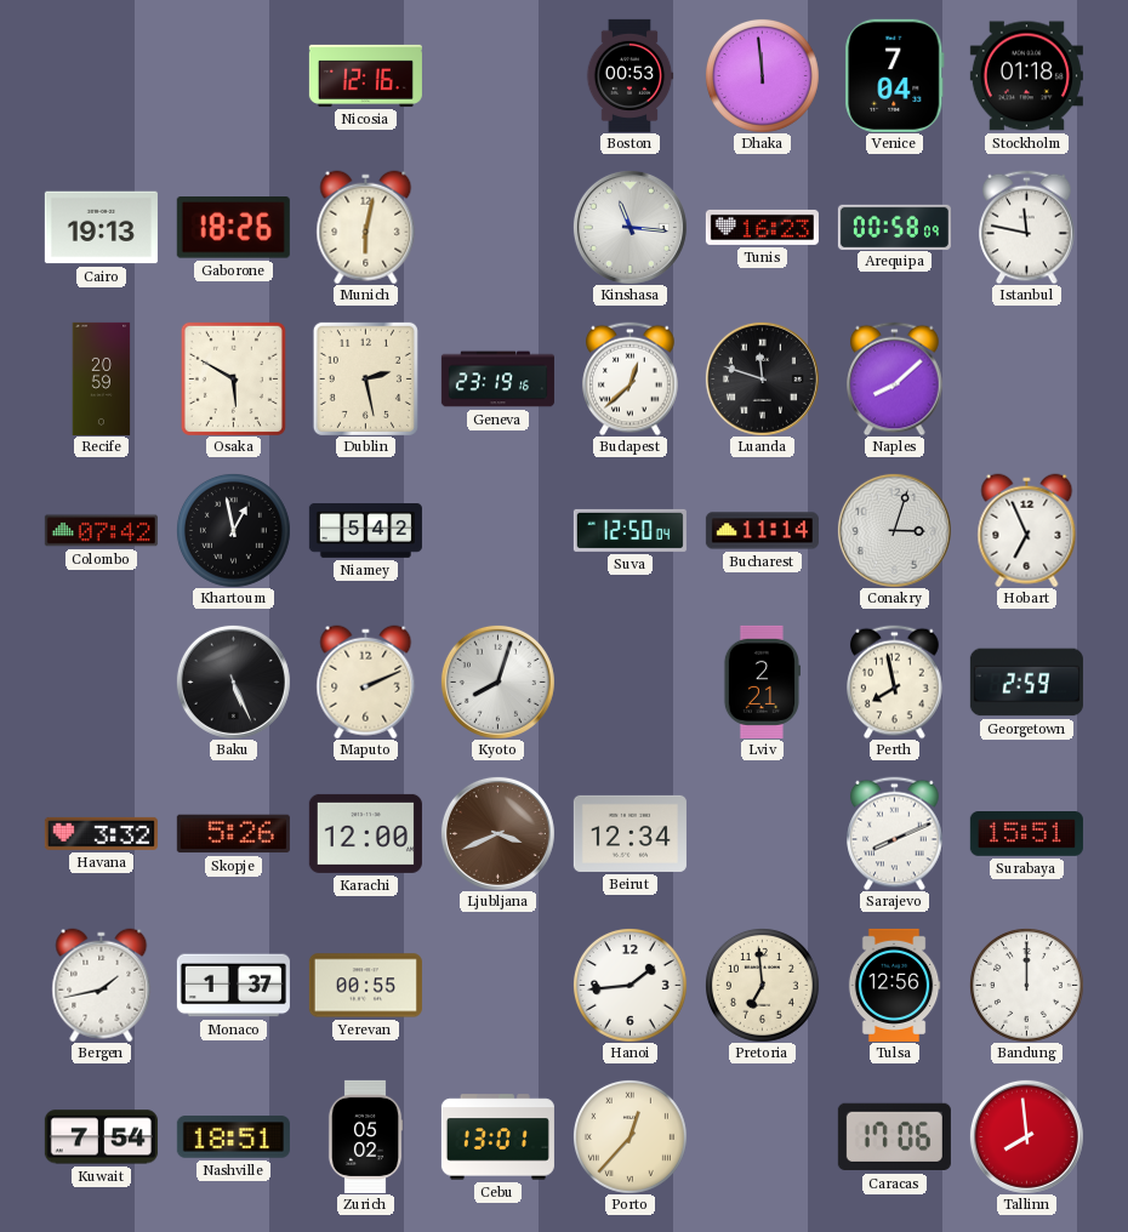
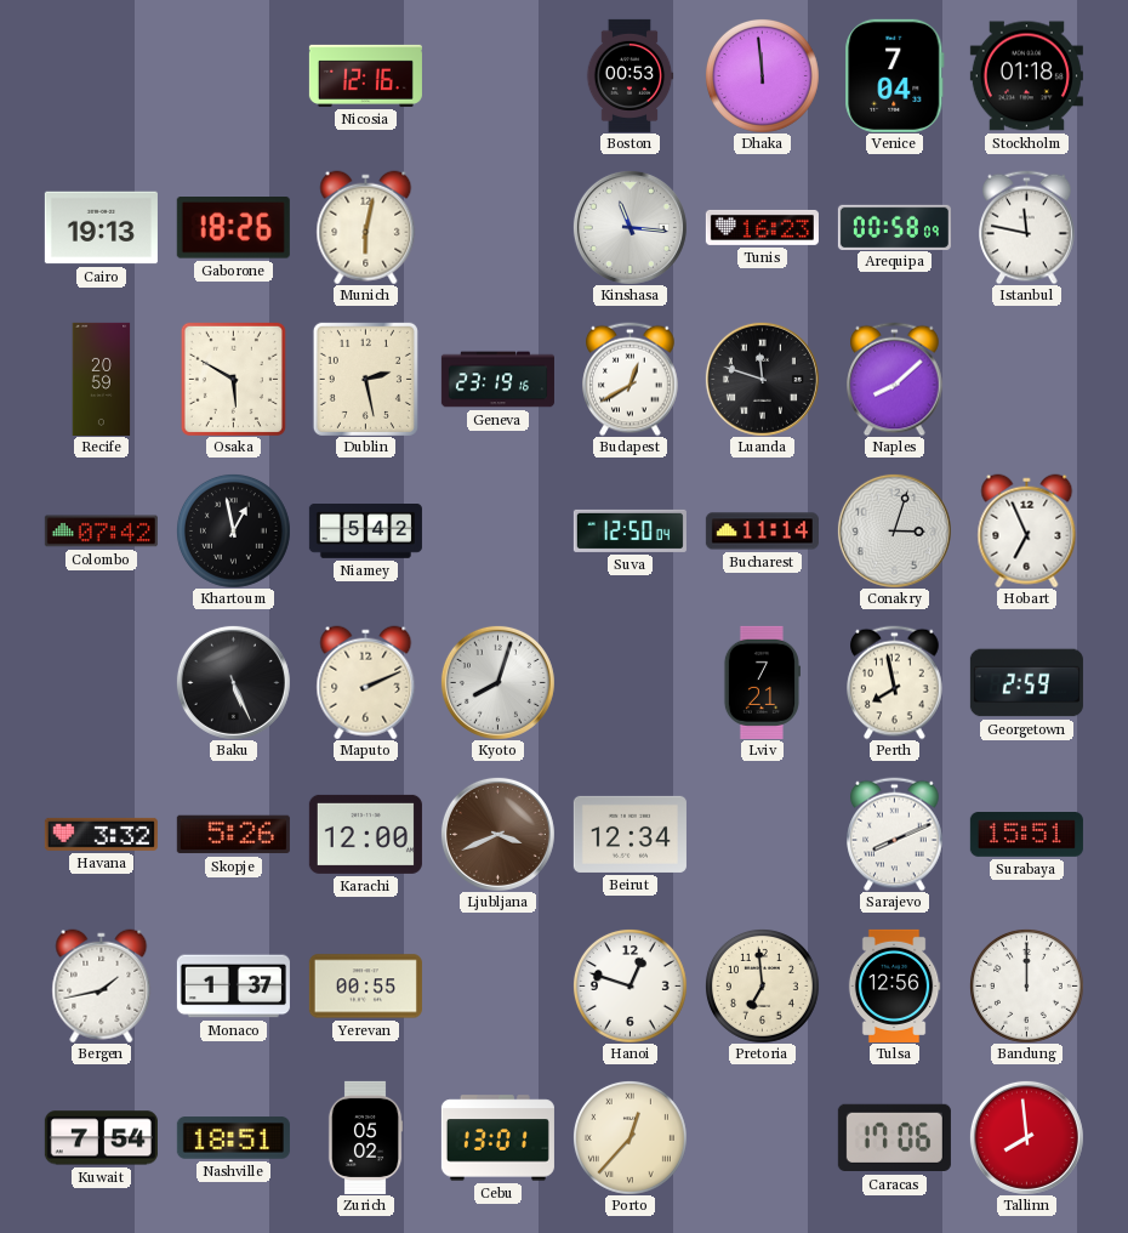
Budapest: 12:38 -> 12:40
Lviv: 2:21 -> 7:21
Hanoi: 1:44 -> 12:48
